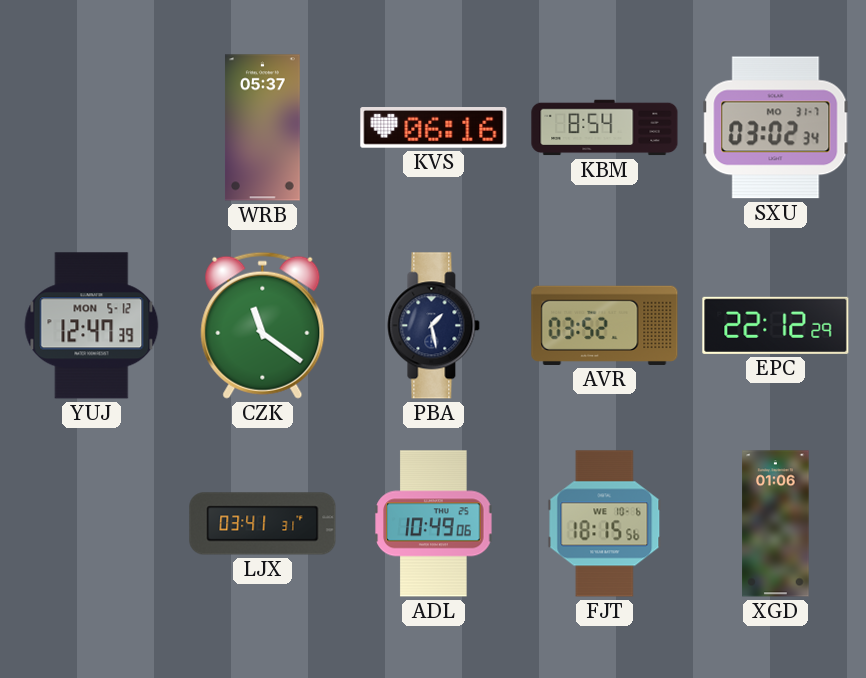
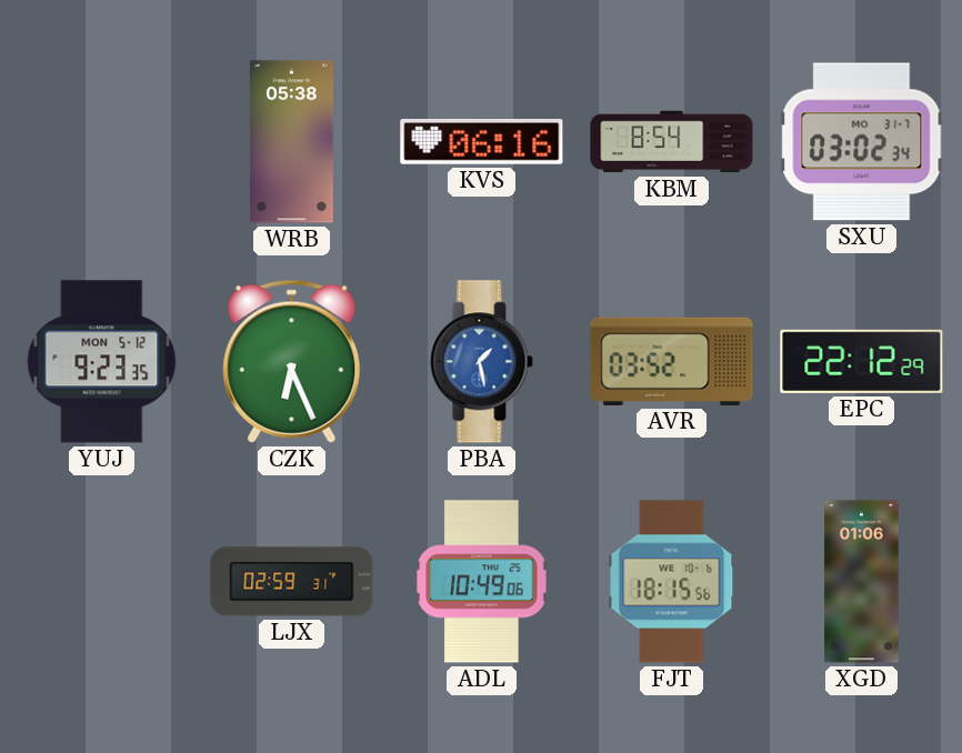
WRB: 05:37 -> 05:38
YUJ: 12:47 -> 9:23
CZK: 11:21 -> 6:26
PBA dial: navy -> blue
LJX: 03:41 -> 02:59
